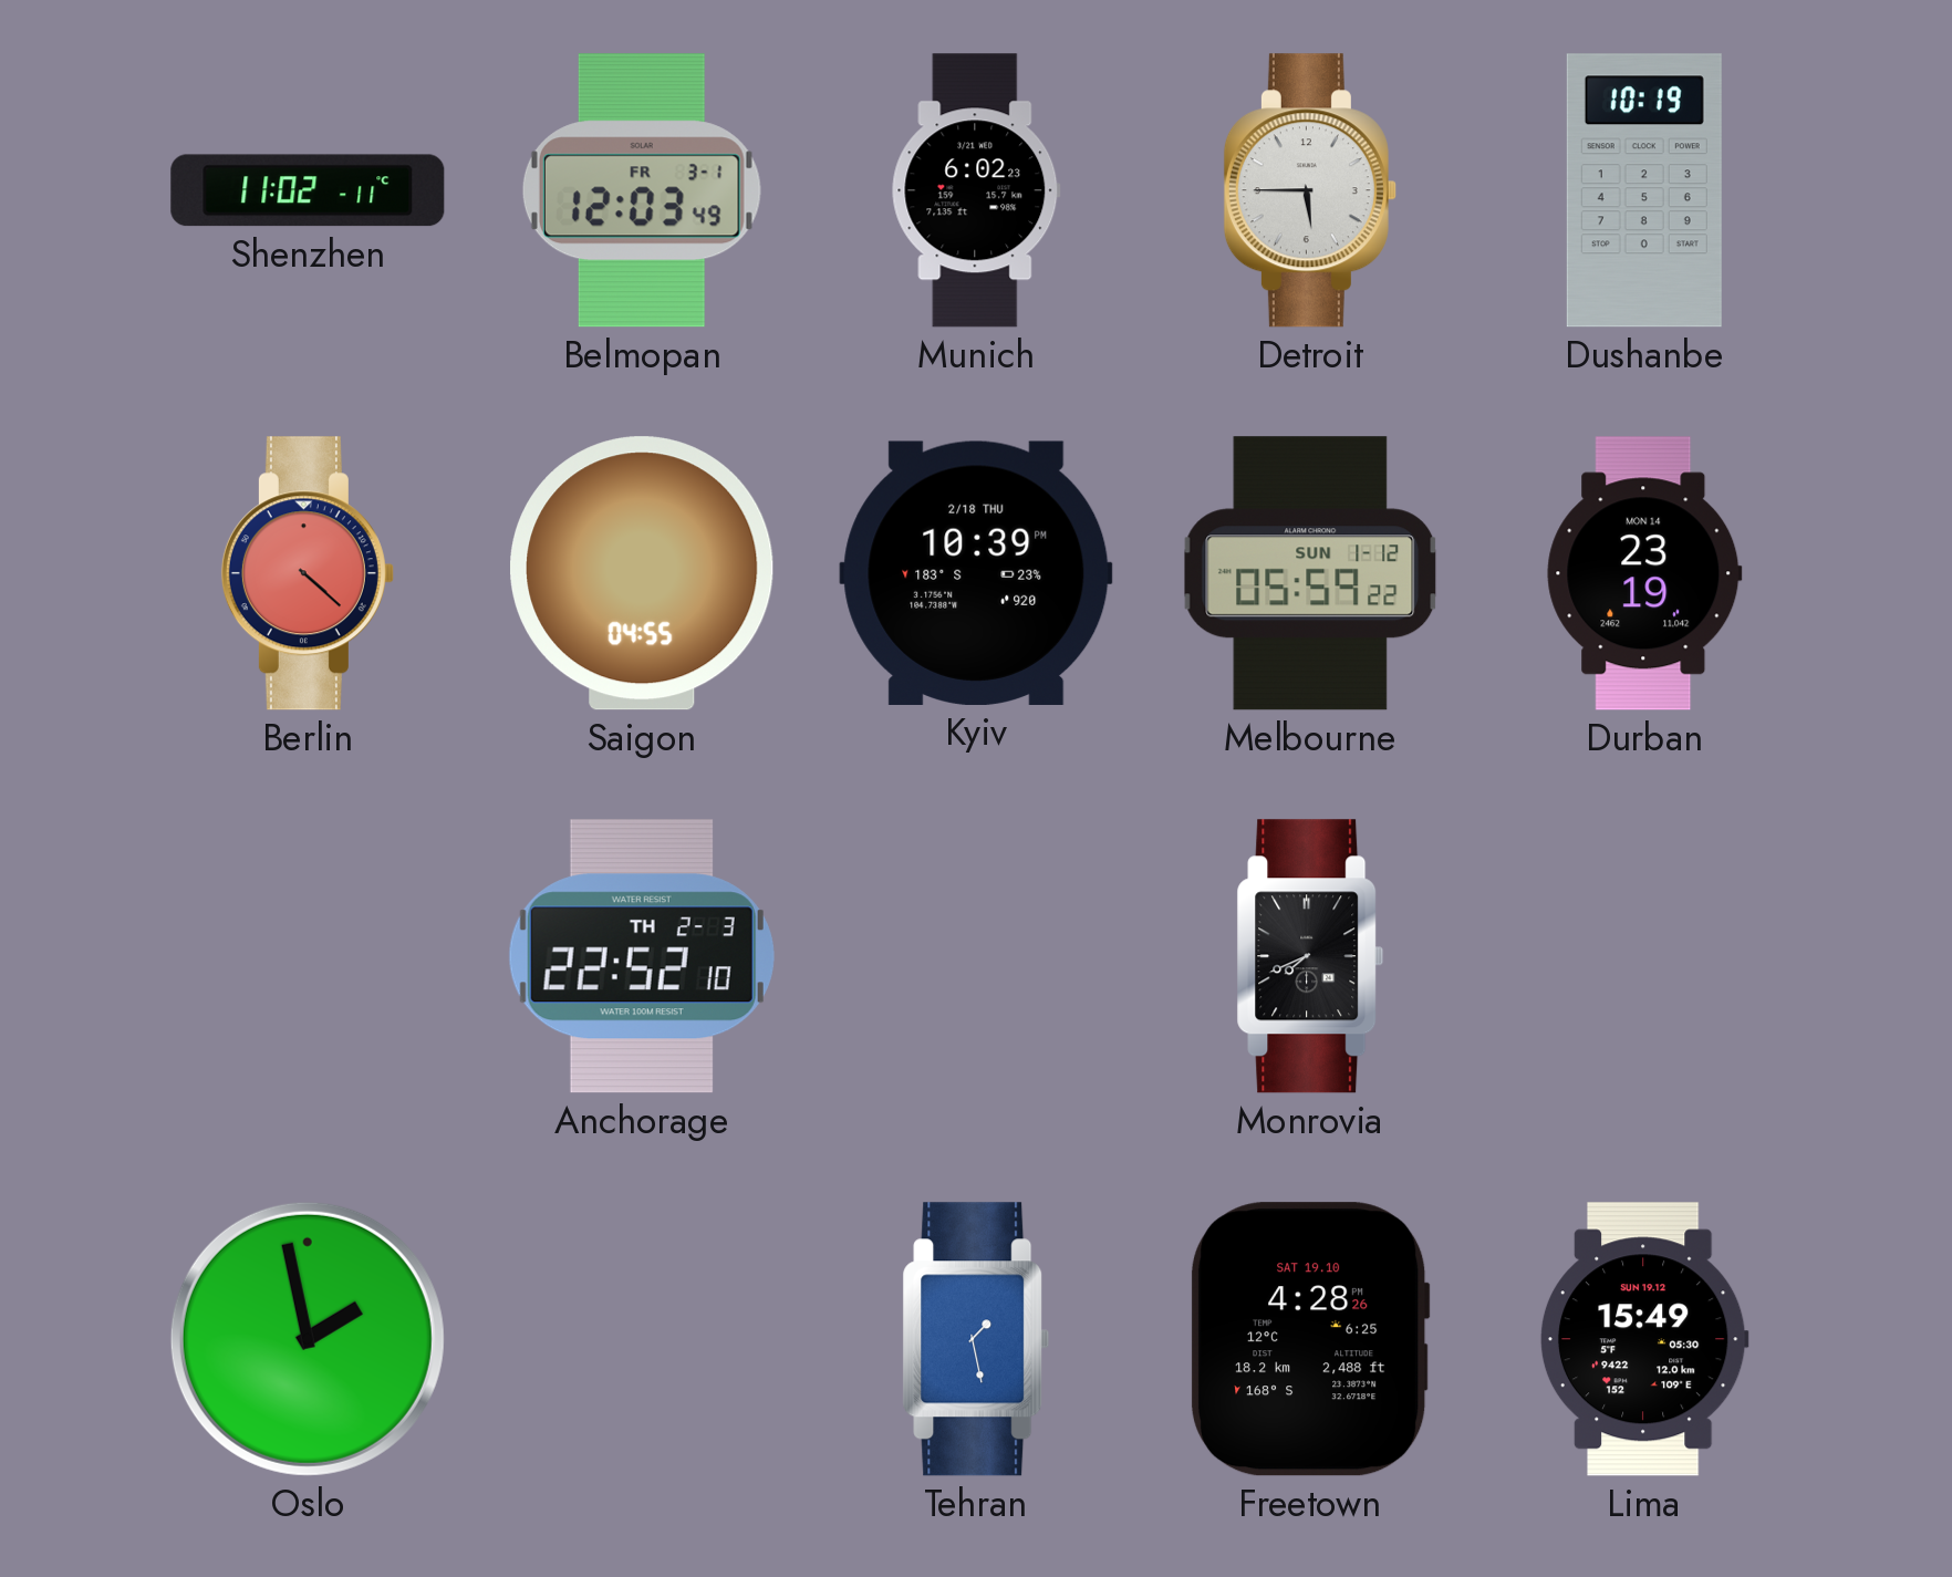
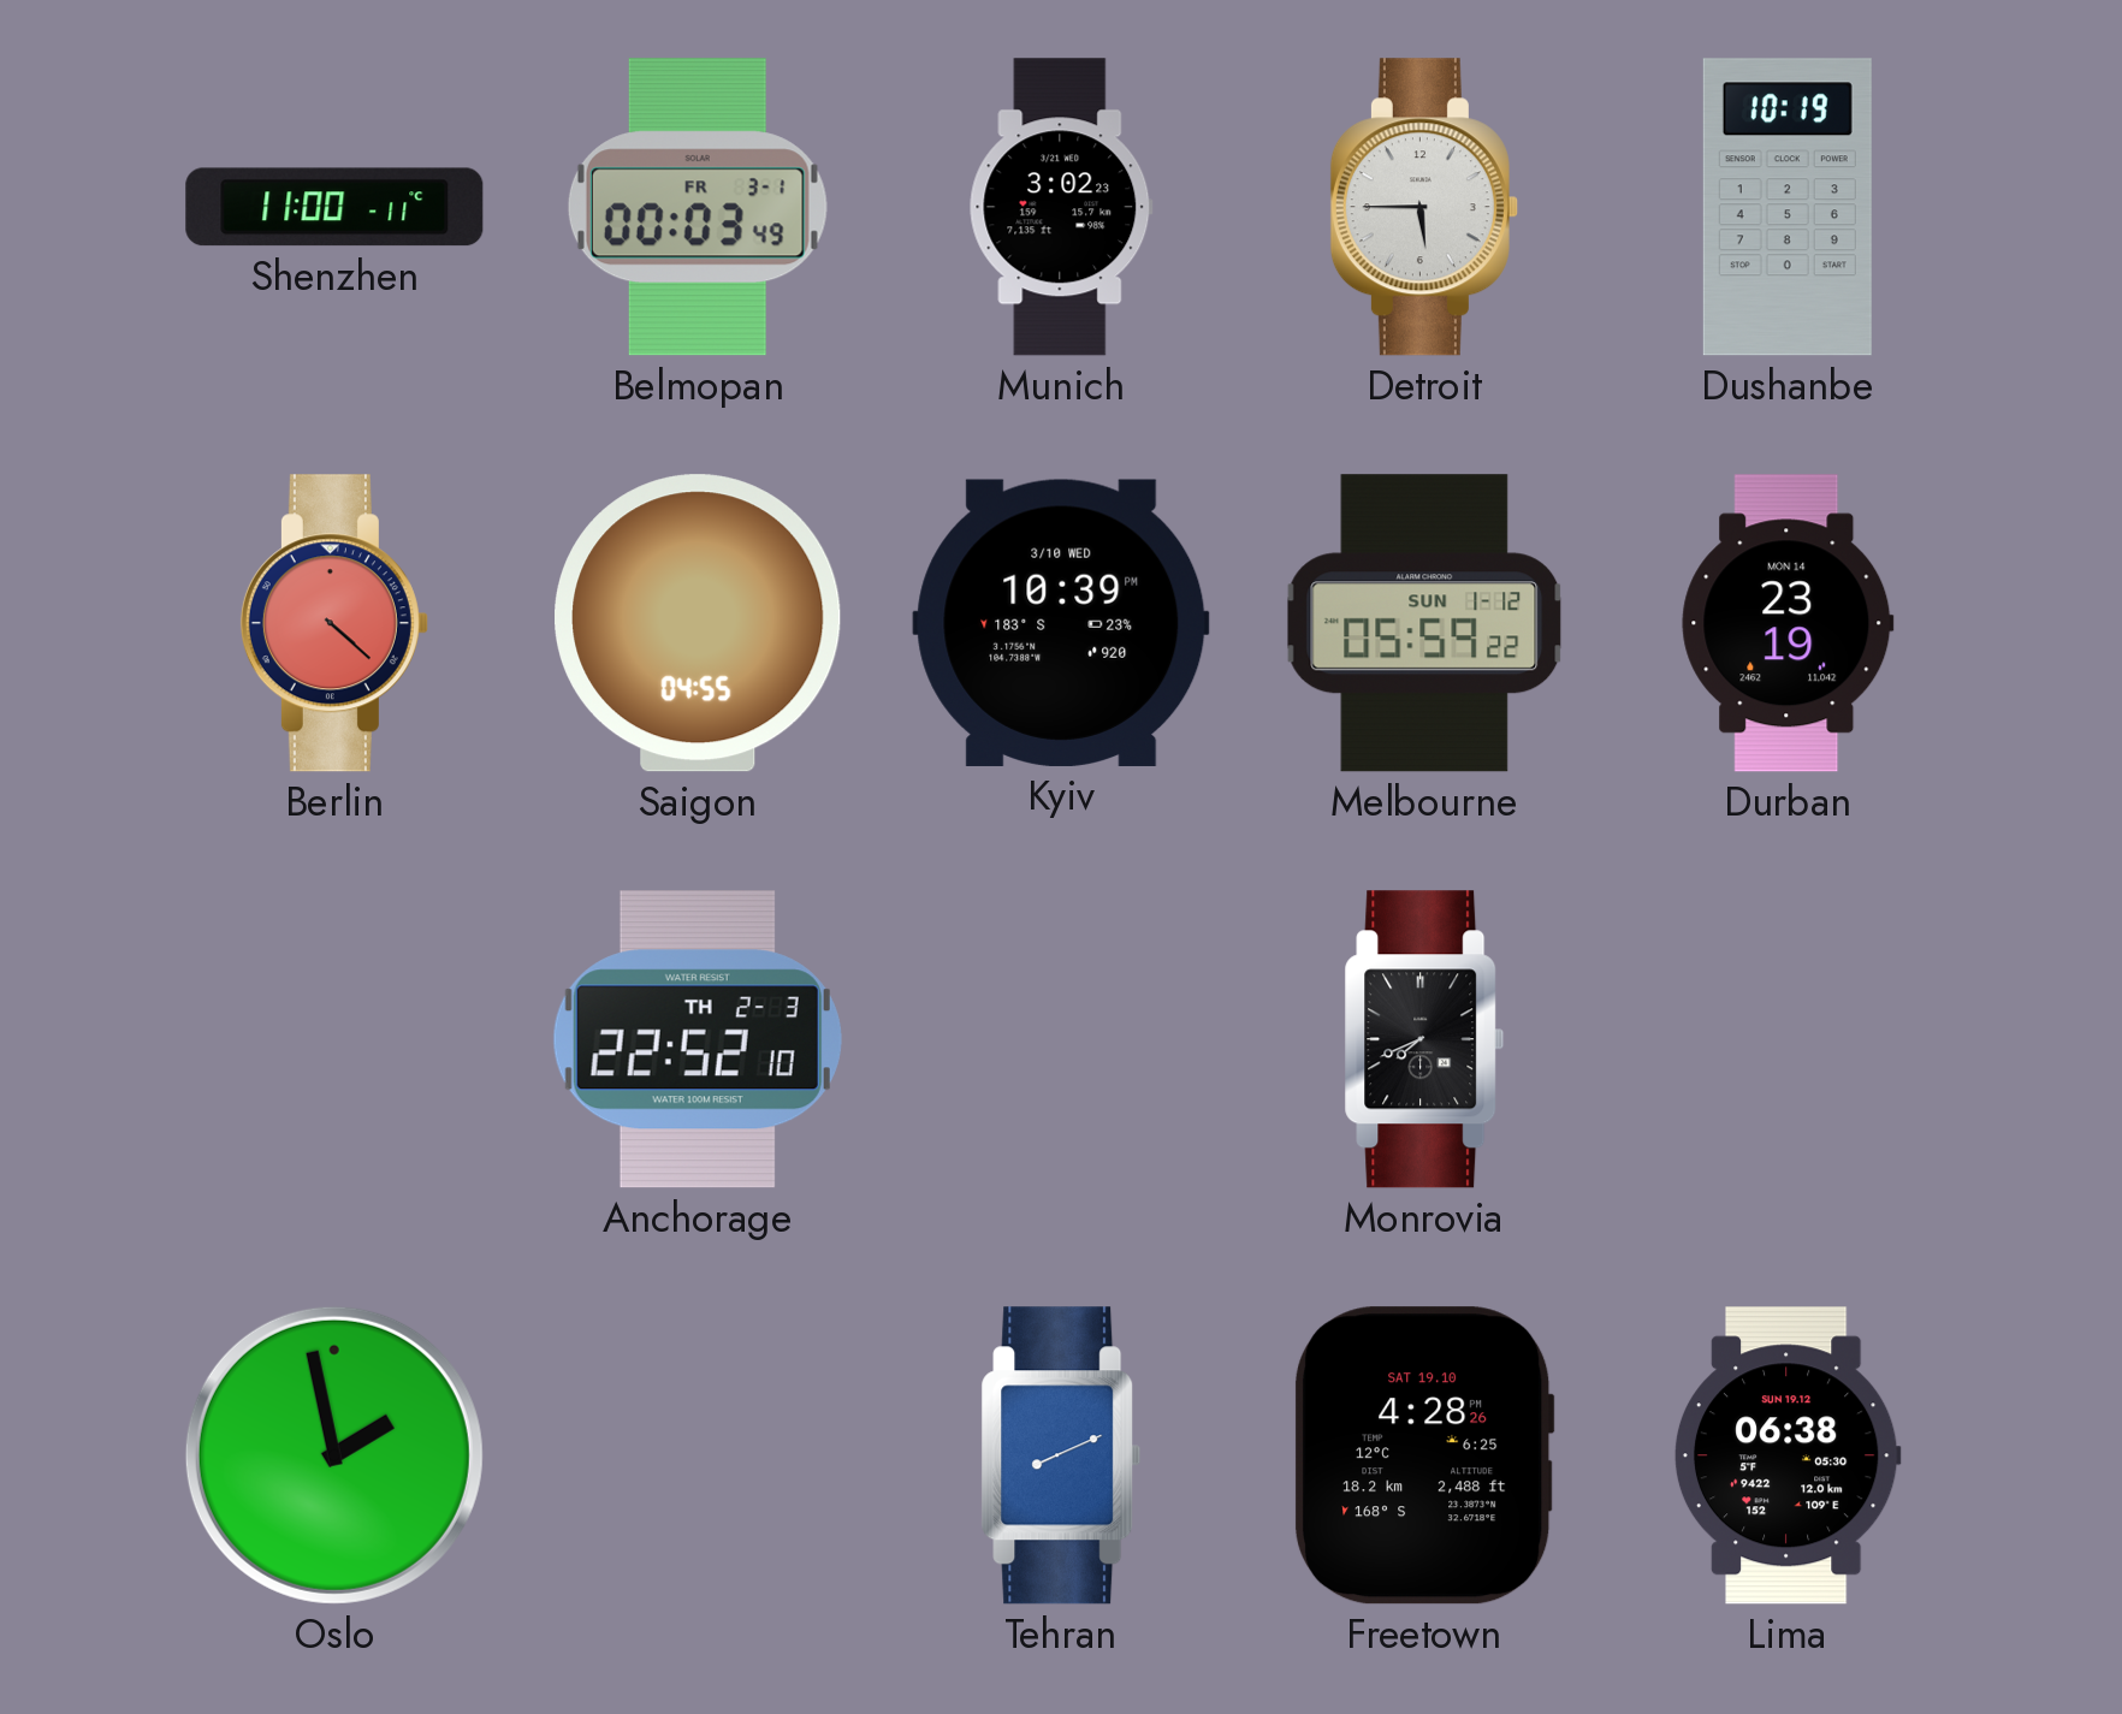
Shenzhen: 11:02 -> 11:00
Belmopan: 12:03 -> 00:03
Munich: 6:02 -> 3:02
Kyiv date: 2/18 THU -> 3/10 WED
Tehran: 1:28 -> 8:11
Lima: 15:49 -> 06:38
